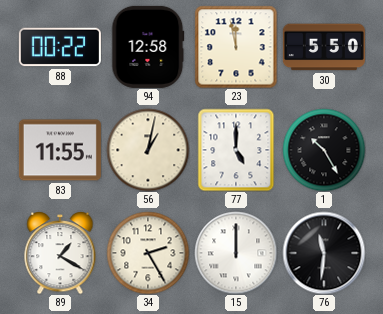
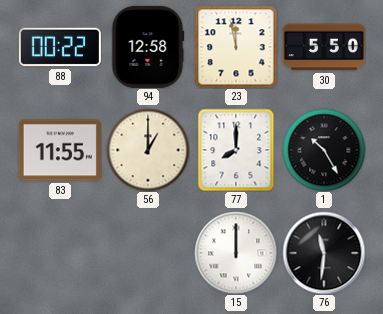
56: 1:02 -> 1:00
77: 5:00 -> 8:00
89: 1:20 -> none
34: 2:25 -> none
